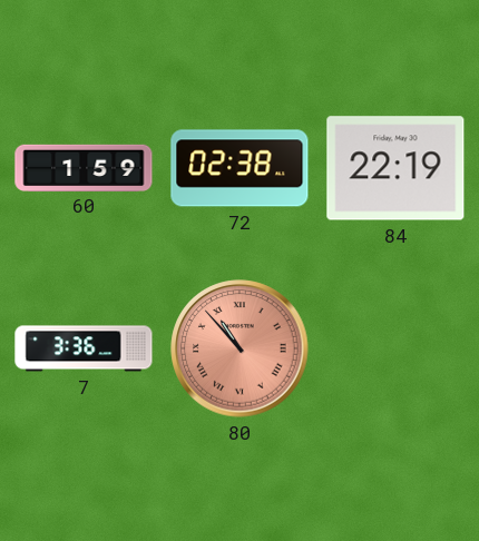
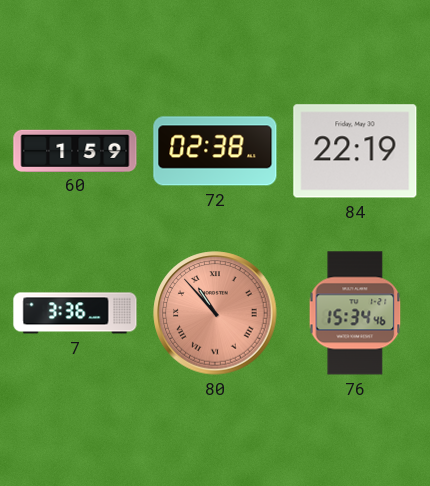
76: none -> 15:34
